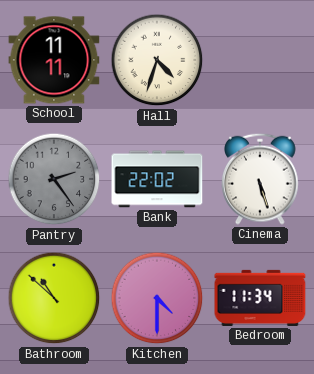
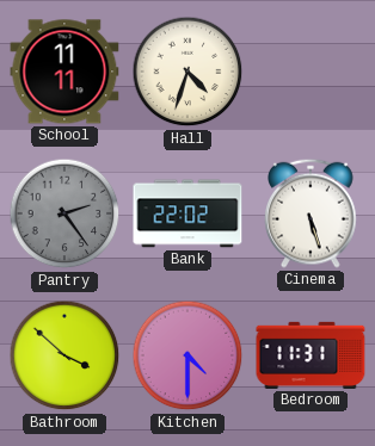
Bathroom: 10:52 -> 3:52
Bedroom: 11:34 -> 11:31
